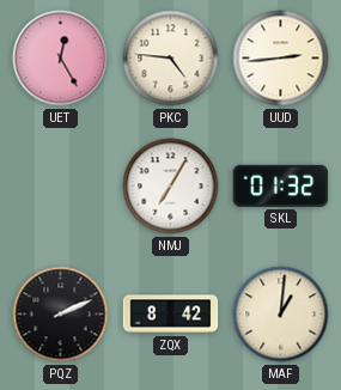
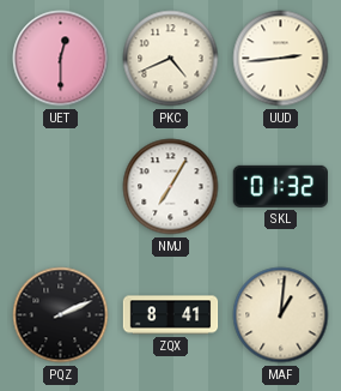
UET: 12:25 -> 12:30
PKC: 4:46 -> 4:41
ZQX: 8:42 -> 8:41
